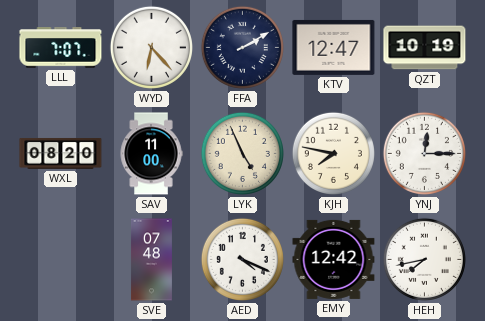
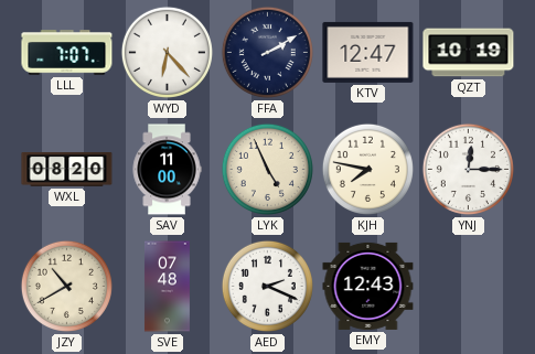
JZY: none -> 10:40
AED: 4:19 -> 2:19
EMY: 12:42 -> 12:43
HEH: 7:43 -> none
